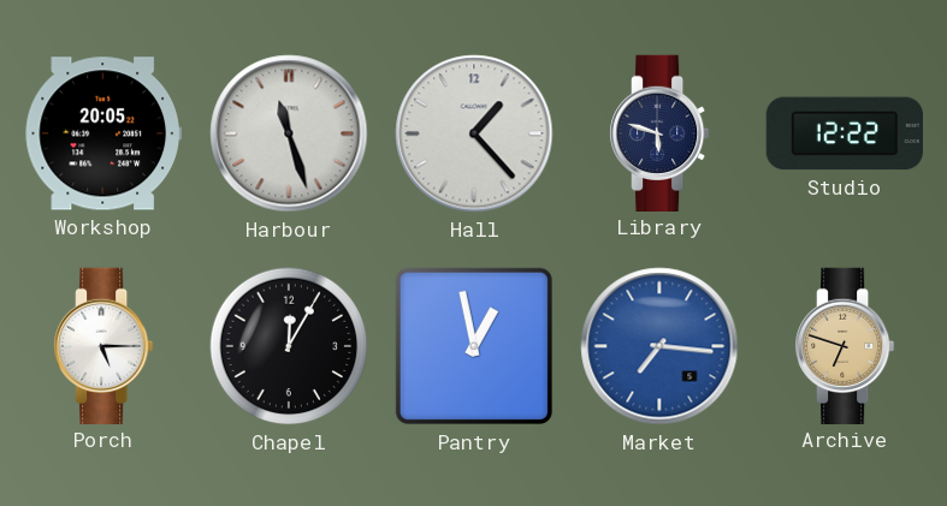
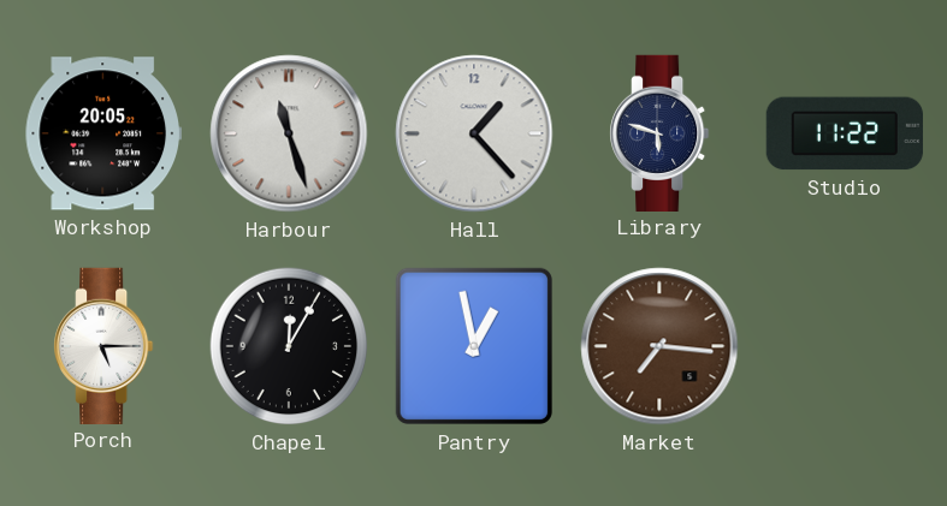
Studio: 12:22 -> 11:22
Market dial: blue -> brown
Archive: 6:48 -> none
